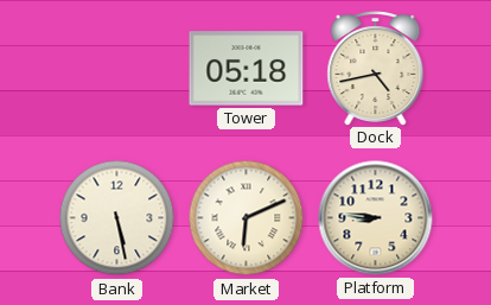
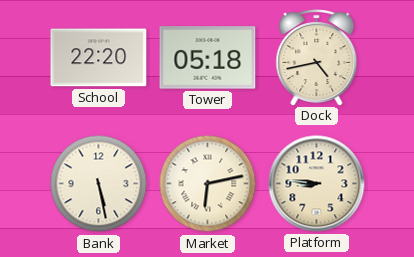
School: none -> 22:20
Market: 6:11 -> 6:13
